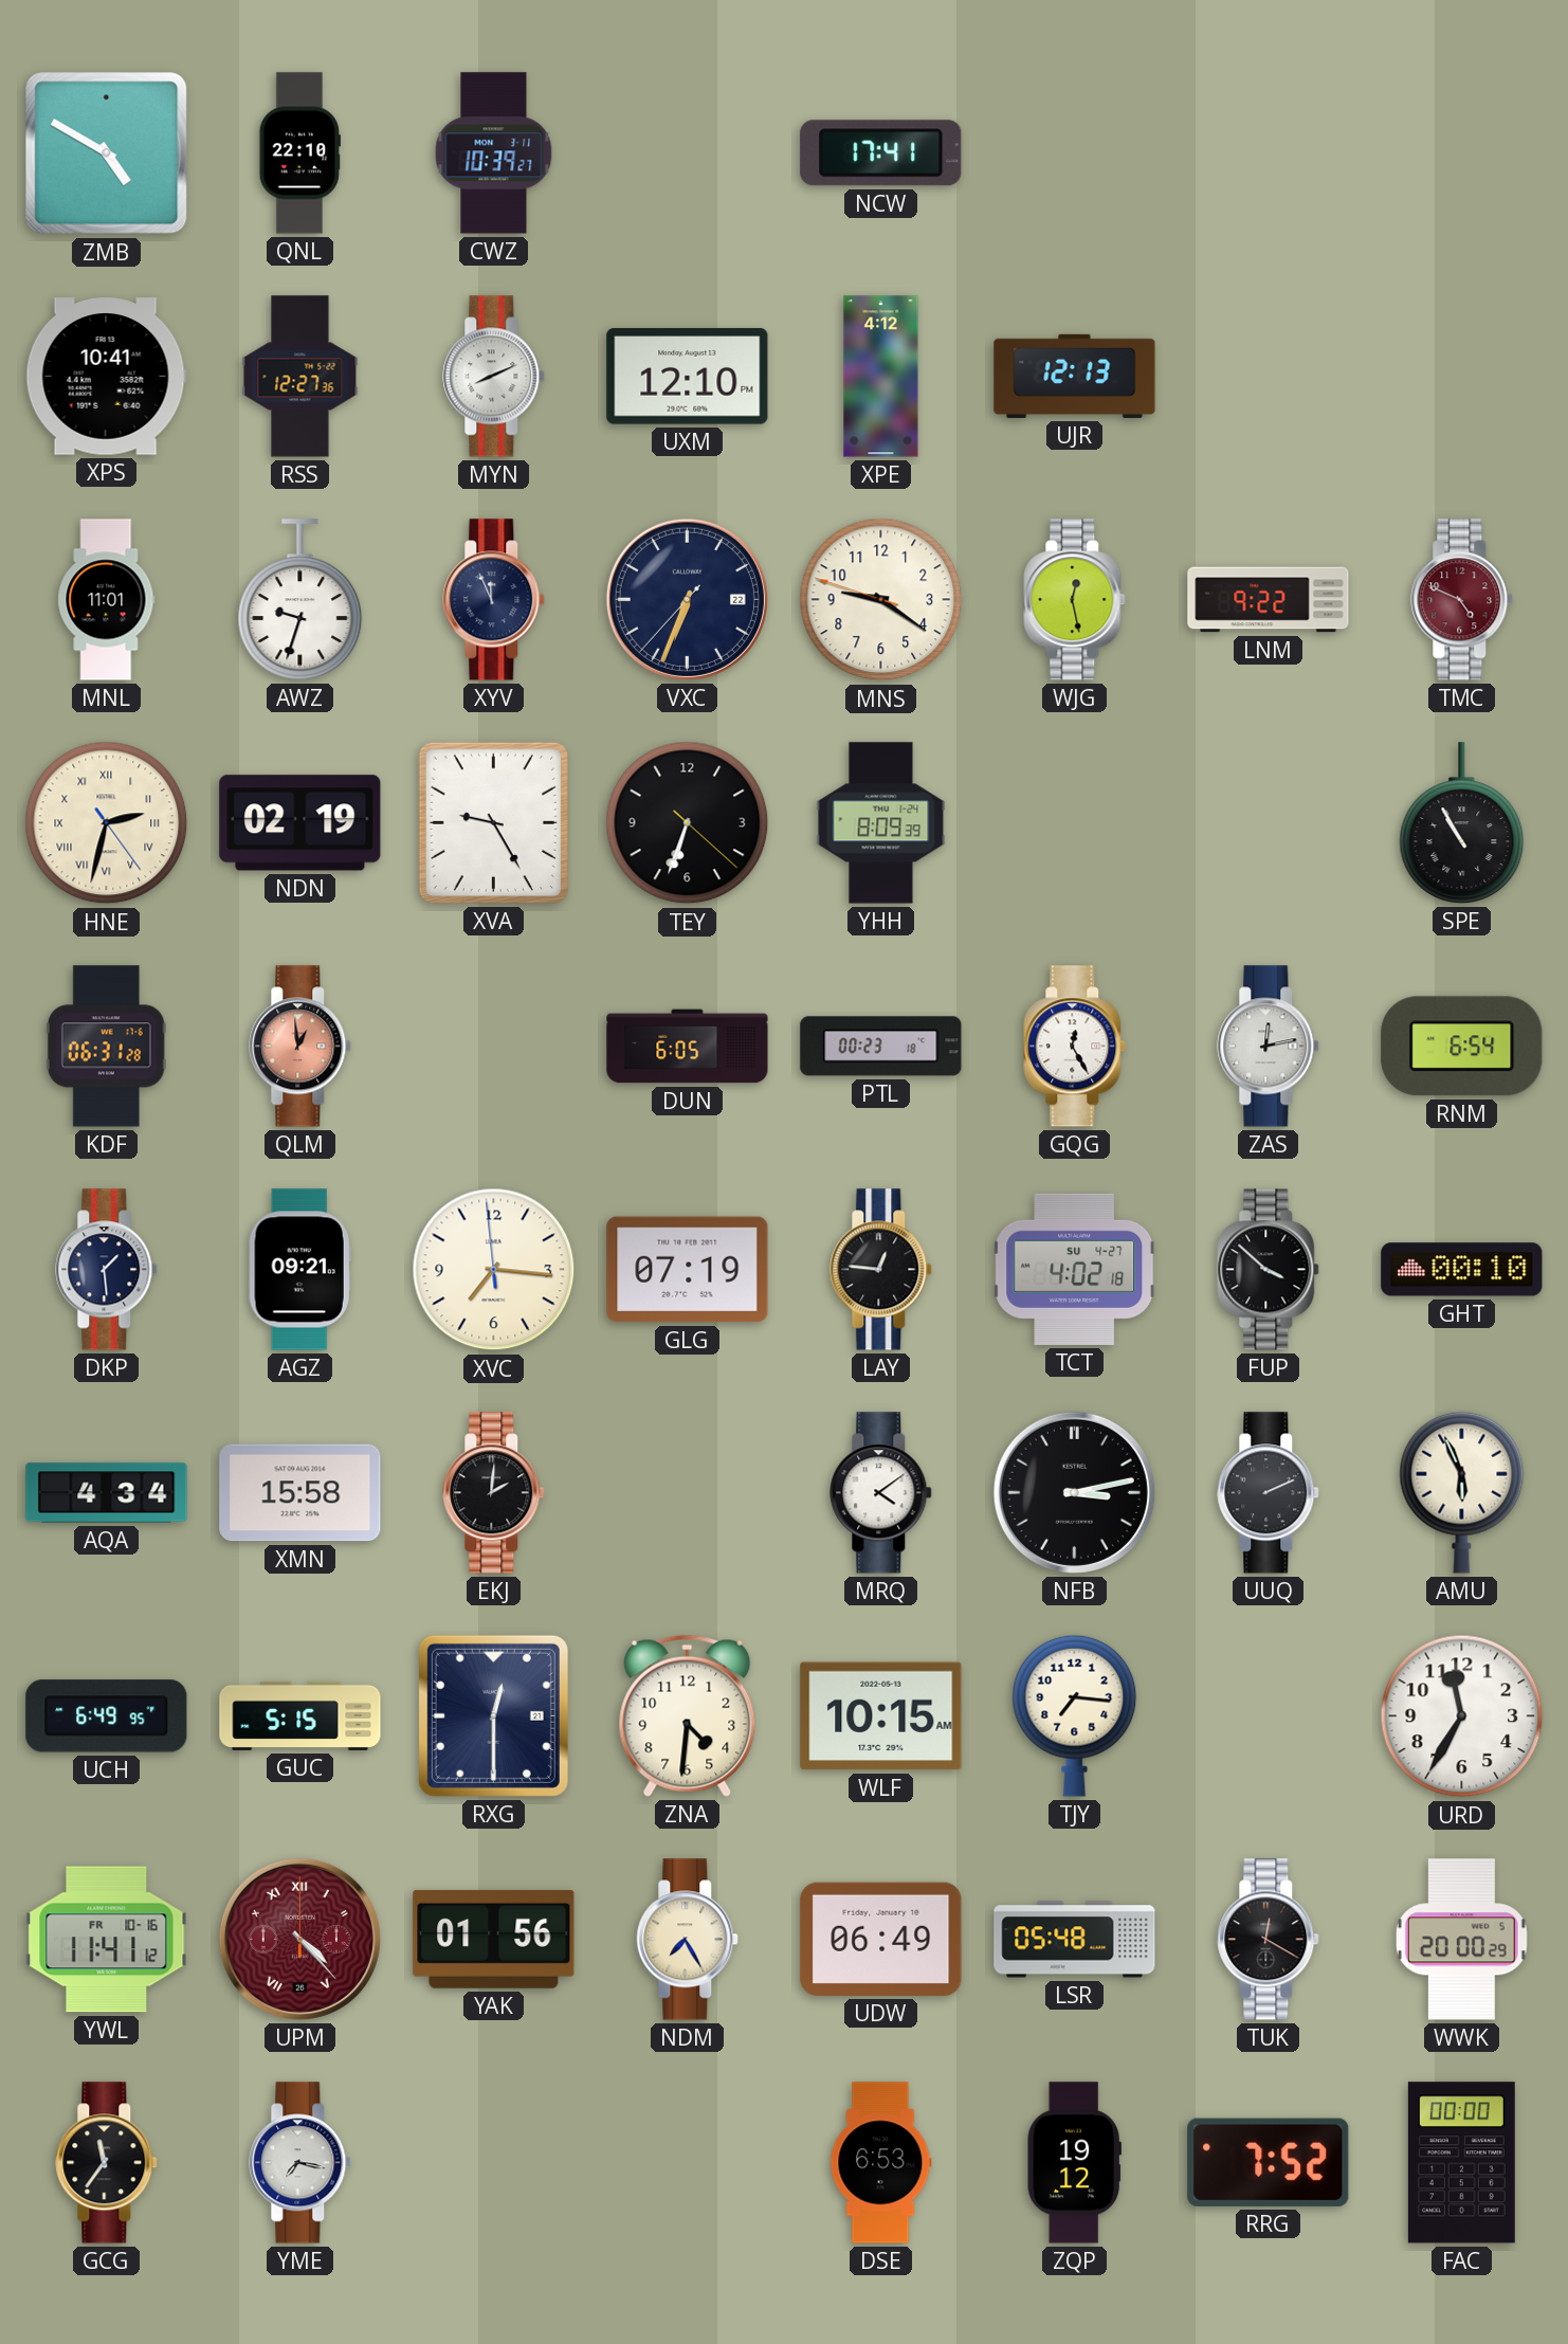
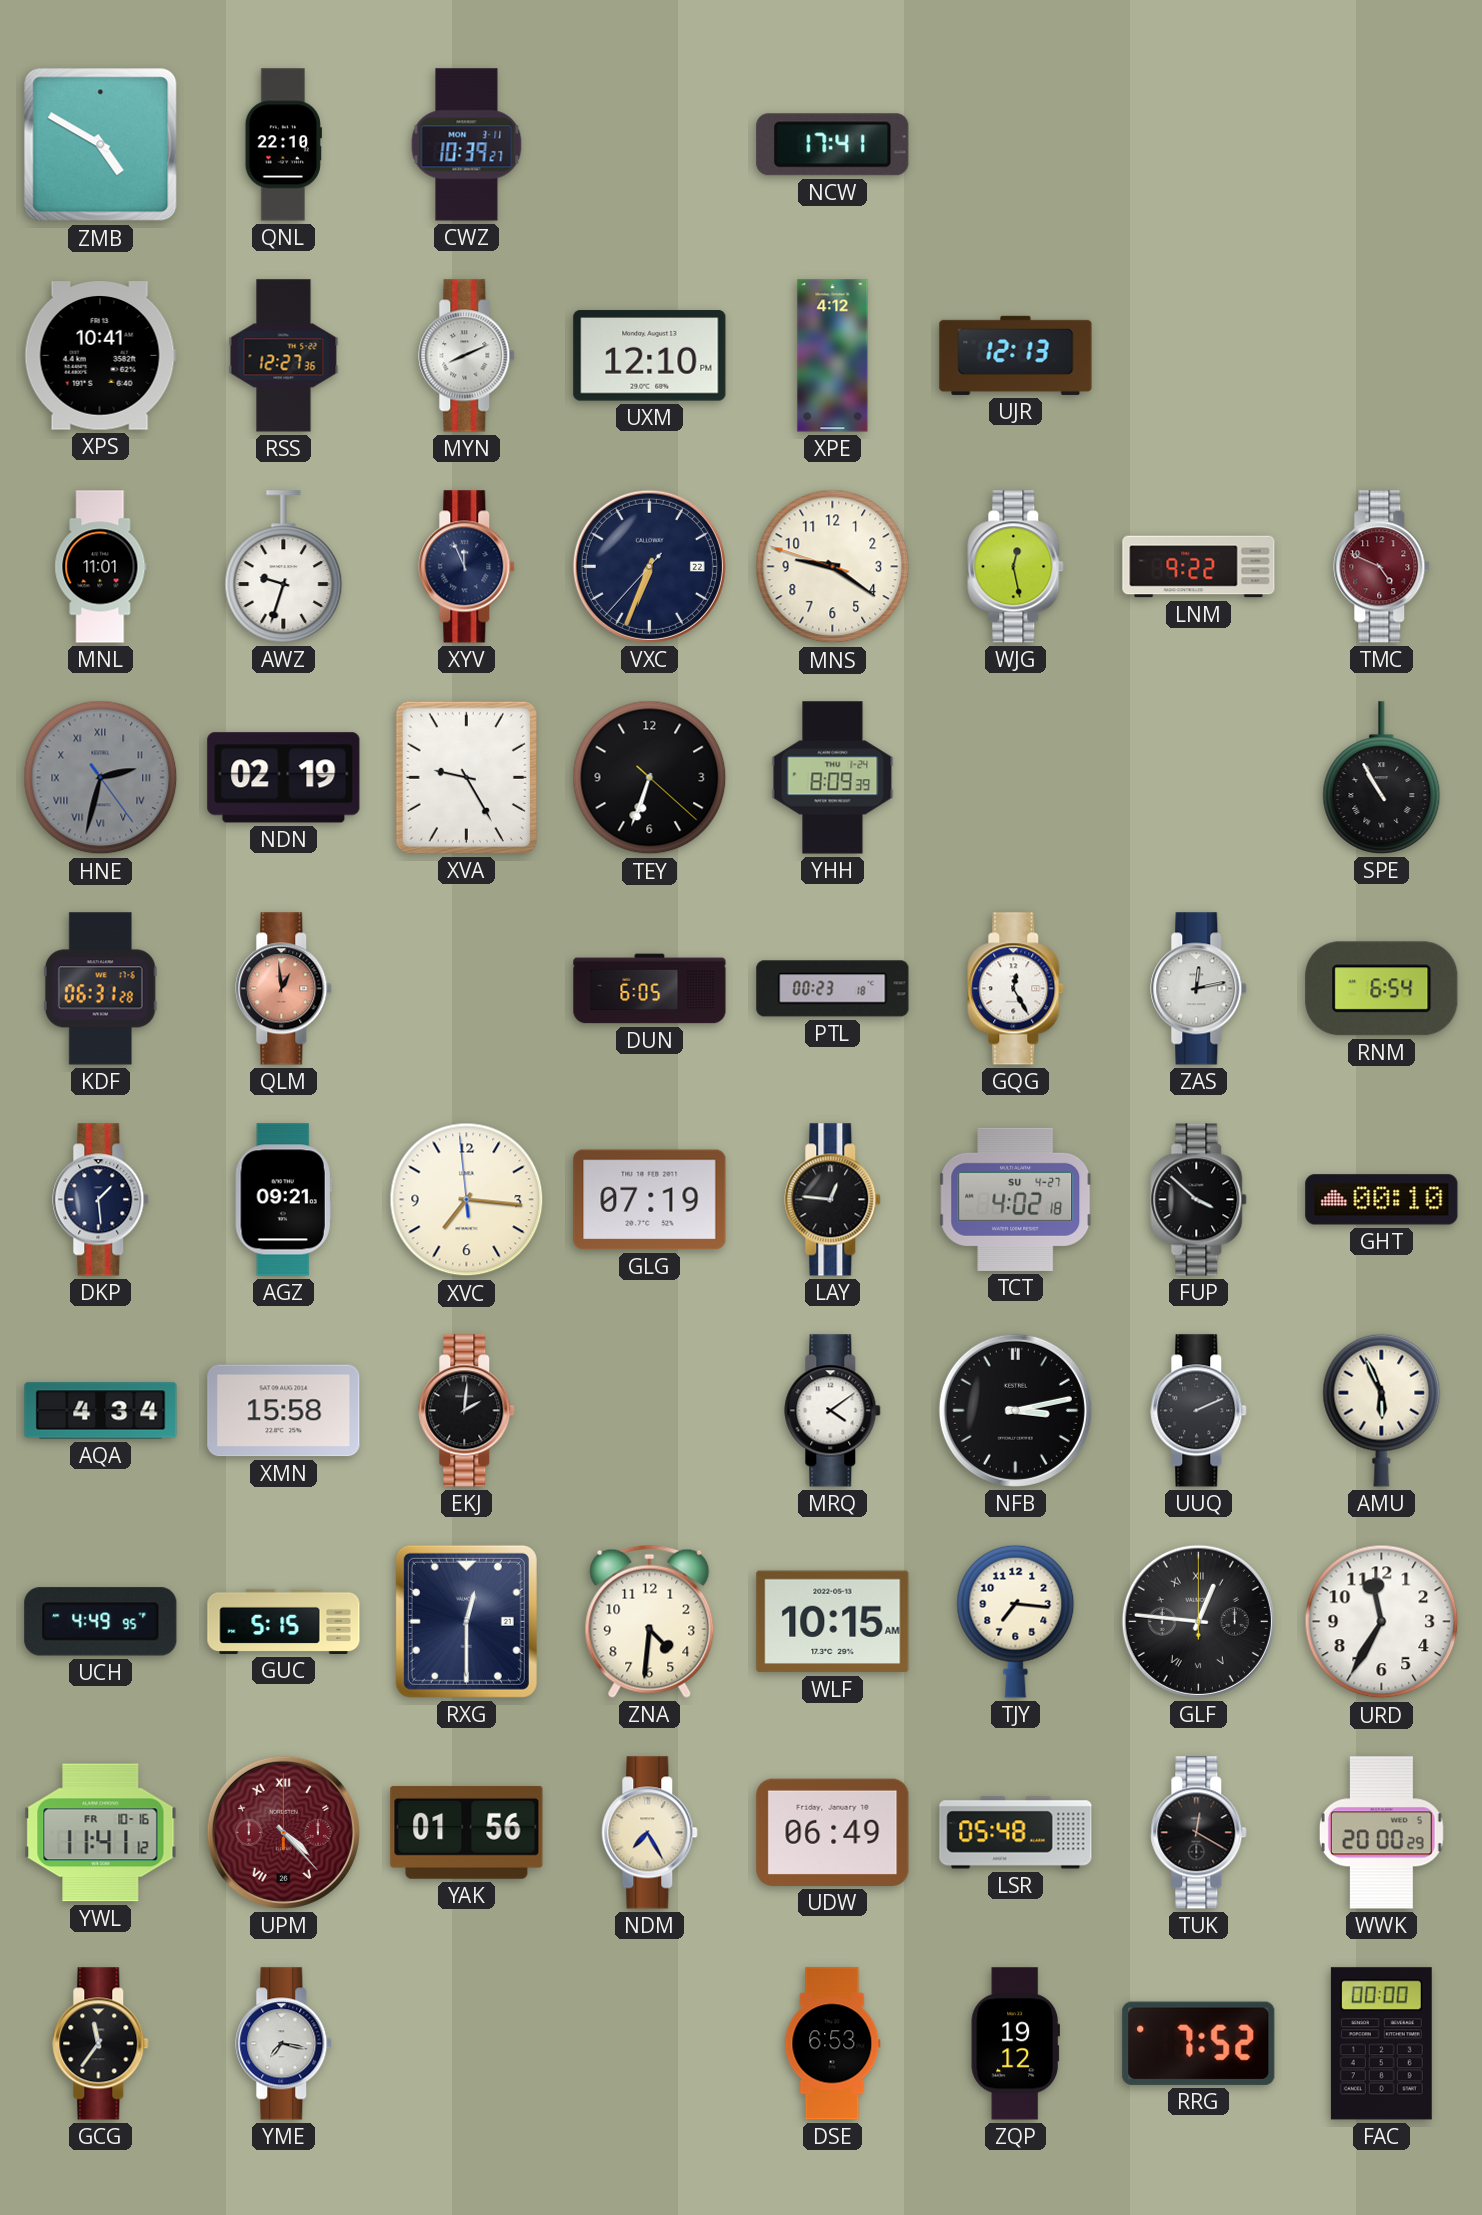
HNE dial: cream -> grey
UCH: 6:49 -> 4:49
GLF: none -> 12:46
